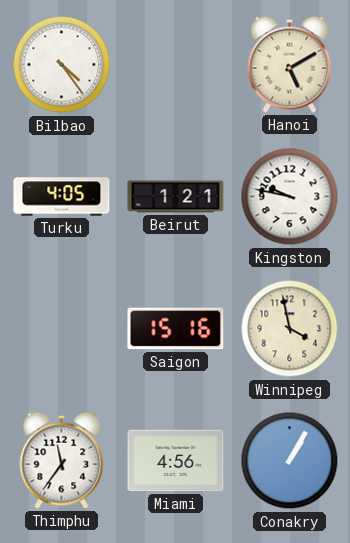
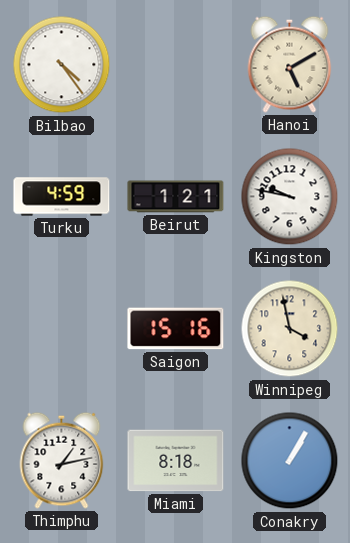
Turku: 4:05 -> 4:59
Thimphu: 11:36 -> 1:13
Miami: 4:56 -> 8:18
